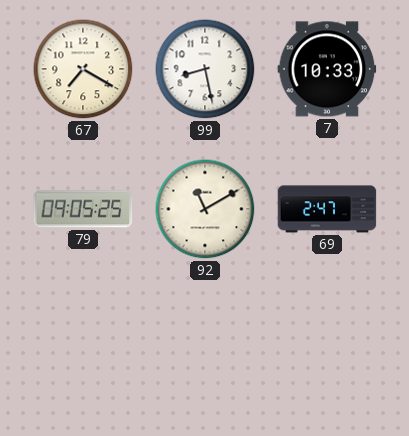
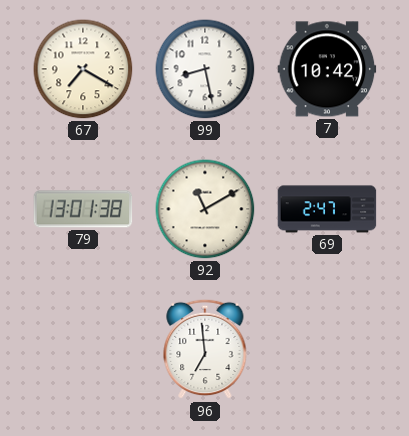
7: 10:33 -> 10:42
79: 09:05 -> 13:01
96: none -> 6:59
